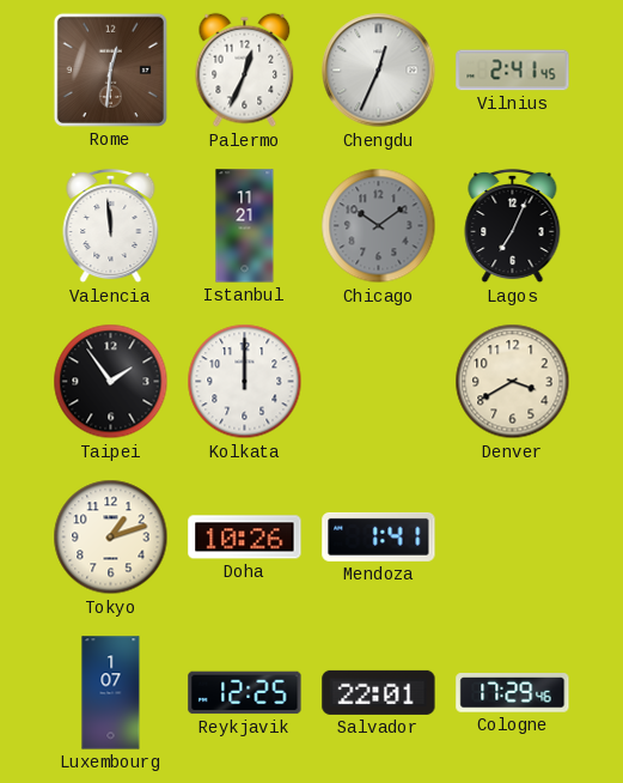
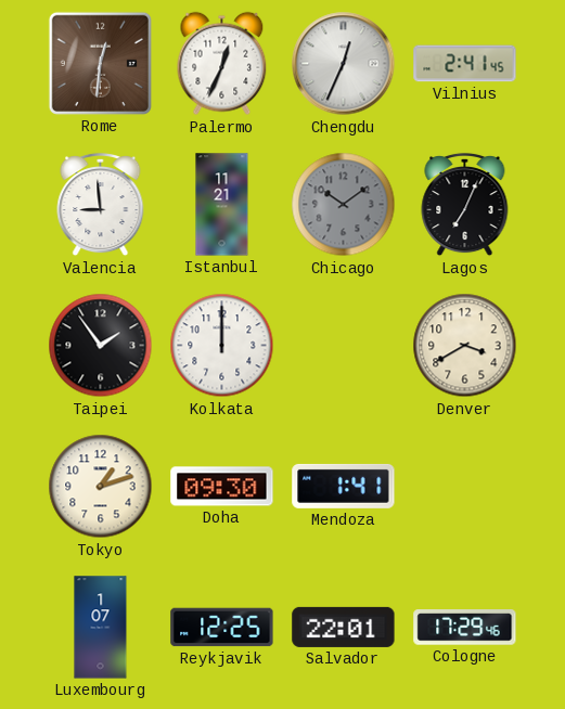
Valencia: 11:59 -> 8:59
Doha: 10:26 -> 09:30
